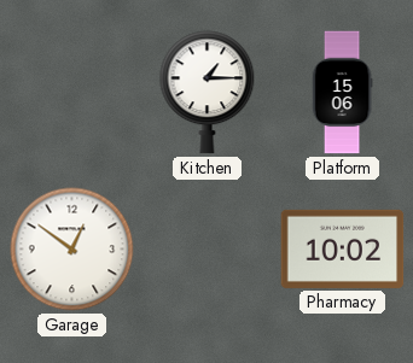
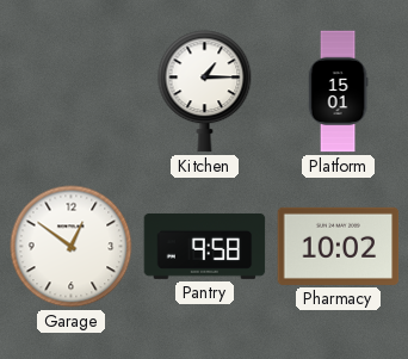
Platform: 15:06 -> 15:01
Pantry: none -> 9:58
